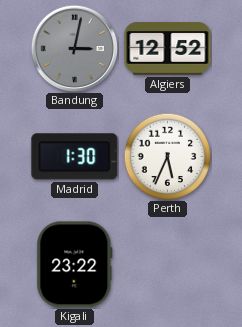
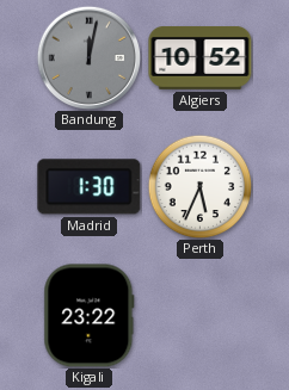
Bandung: 3:02 -> 12:02
Algiers: 12:52 -> 10:52
